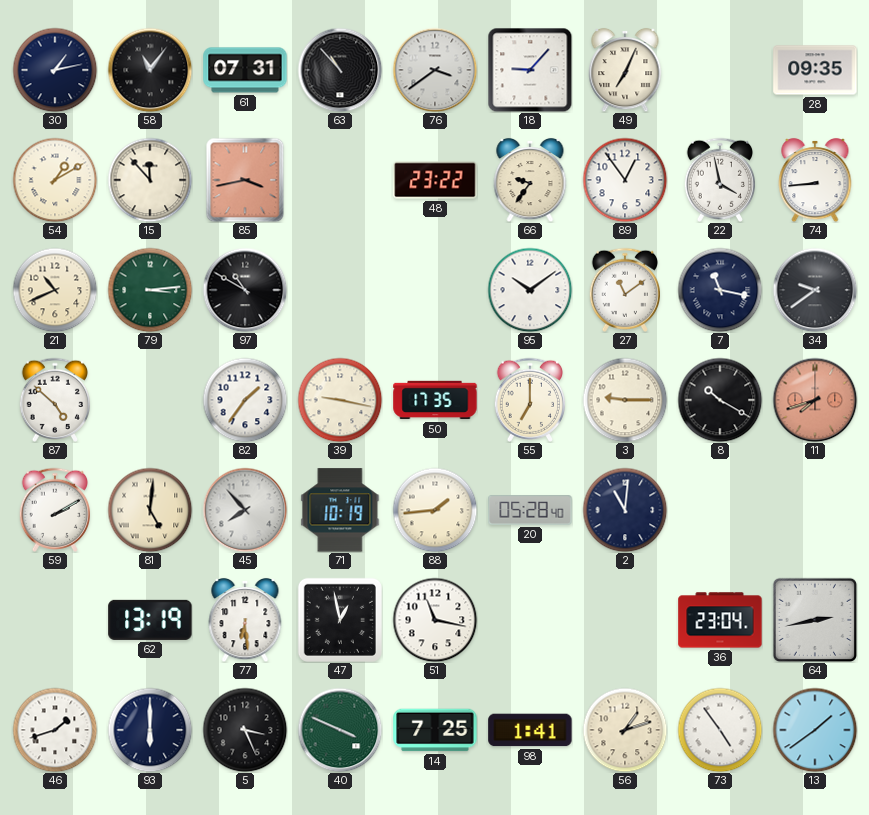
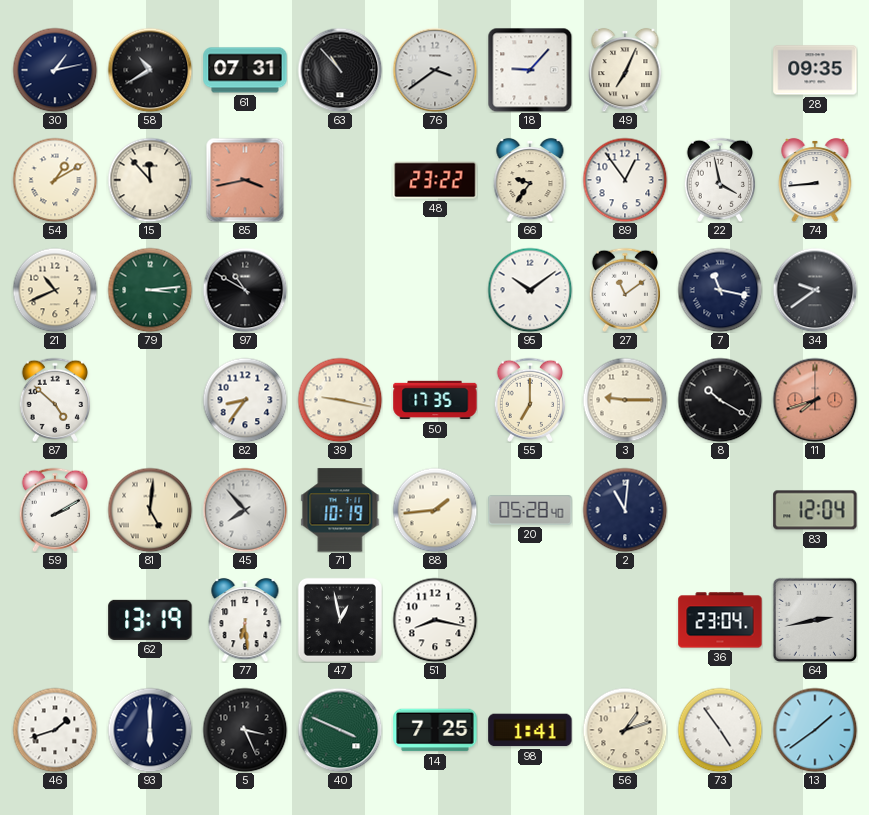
58: 11:06 -> 10:40
82: 1:36 -> 8:36
83: none -> 12:04
51: 11:17 -> 8:17
